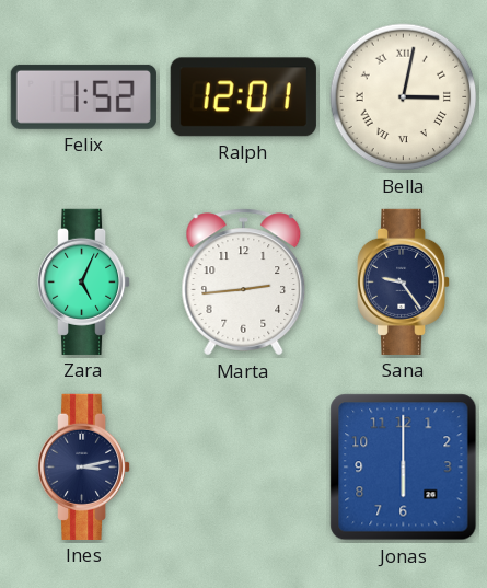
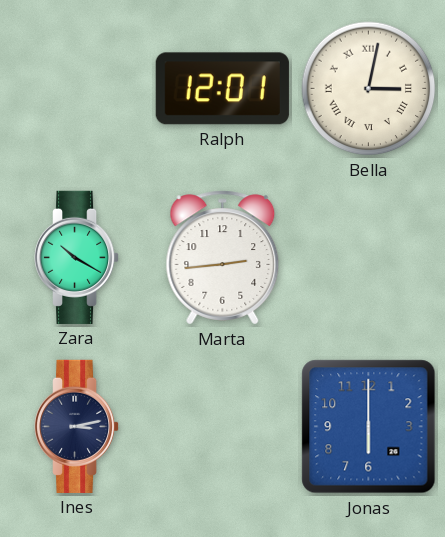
Felix: 1:52 -> none
Zara: 5:04 -> 10:20
Sana: 9:24 -> none
